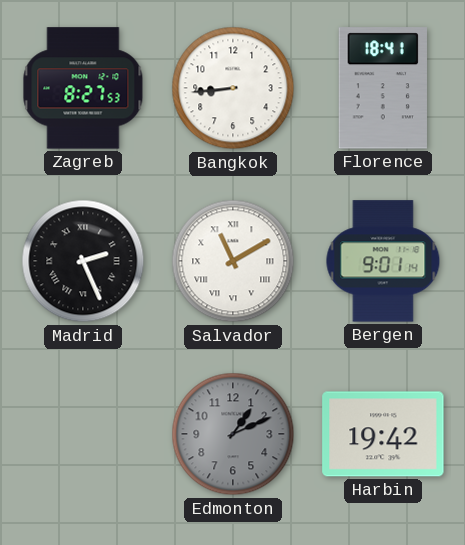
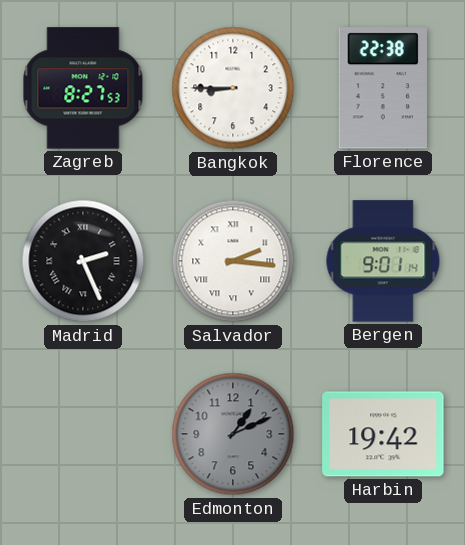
Bangkok: 8:44 -> 8:45
Florence: 18:41 -> 22:38
Salvador: 11:10 -> 2:16
